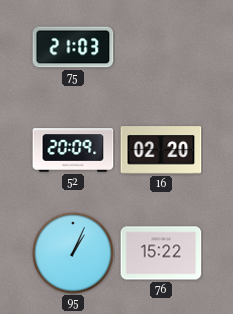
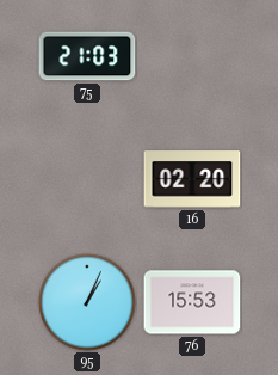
52: 20:09 -> none
76: 15:22 -> 15:53
